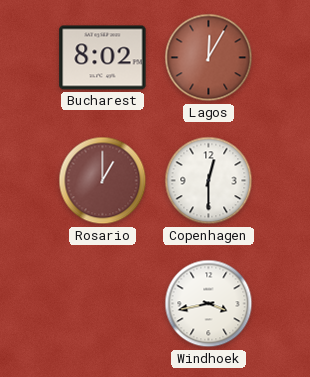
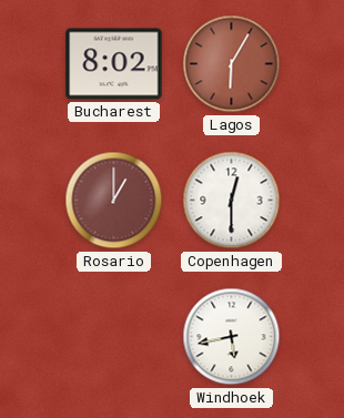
Lagos: 12:05 -> 6:05
Windhoek: 3:43 -> 5:43
